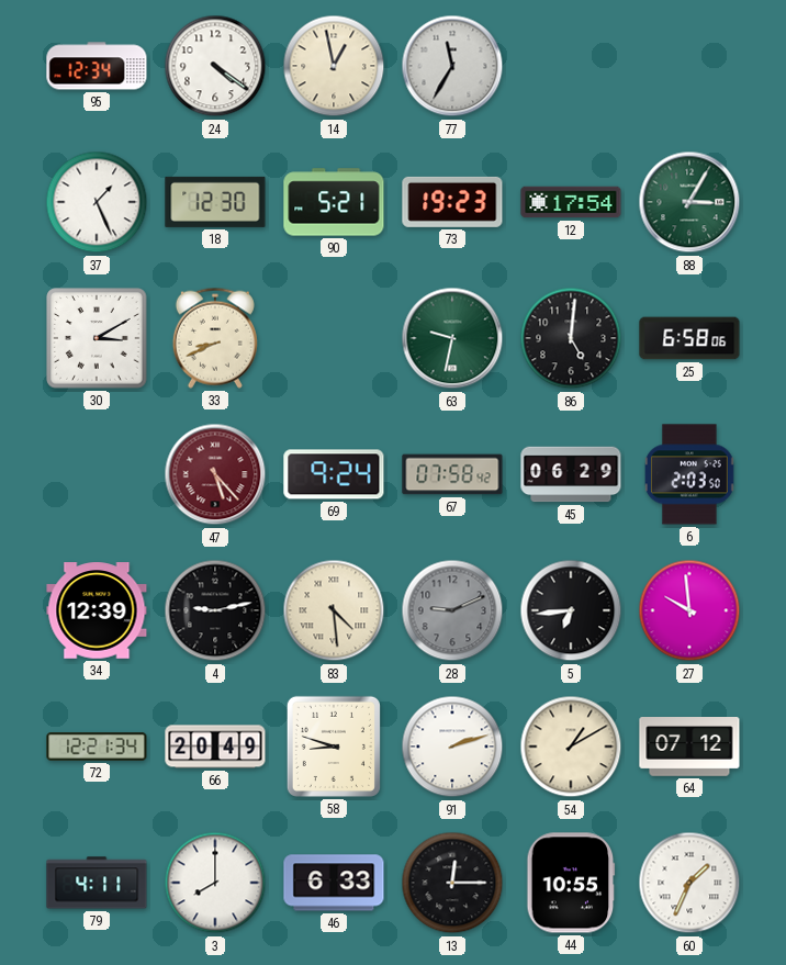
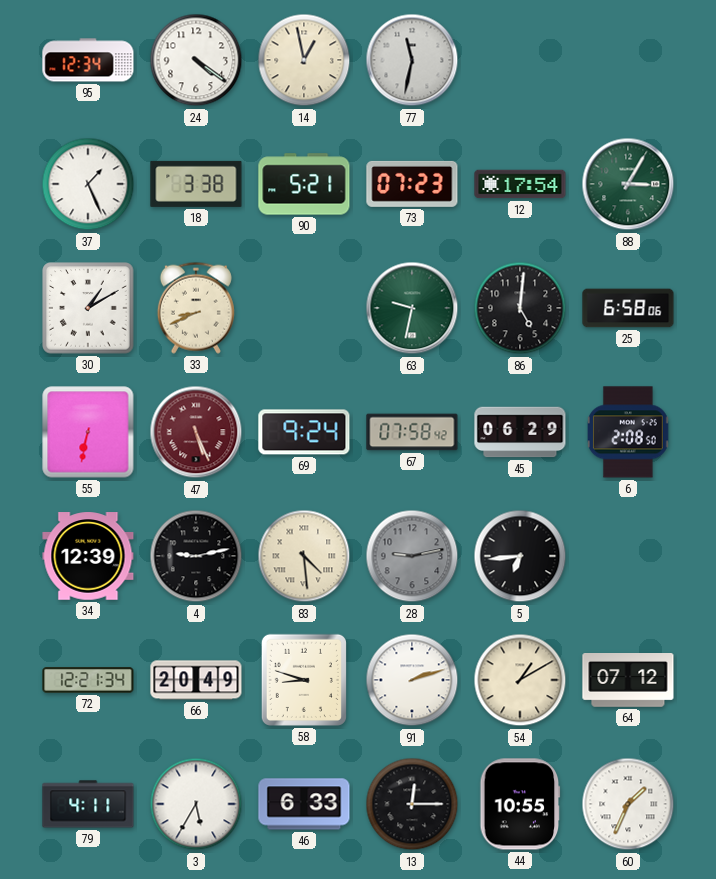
77: 11:35 -> 11:32
18: 12:30 -> 3:38
73: 19:23 -> 07:23
30: 3:10 -> 1:10
55: none -> 6:32
47: 5:23 -> 5:26
6: 2:03 -> 2:08
28: 9:11 -> 9:13
27: 9:59 -> none
3: 8:00 -> 5:35
